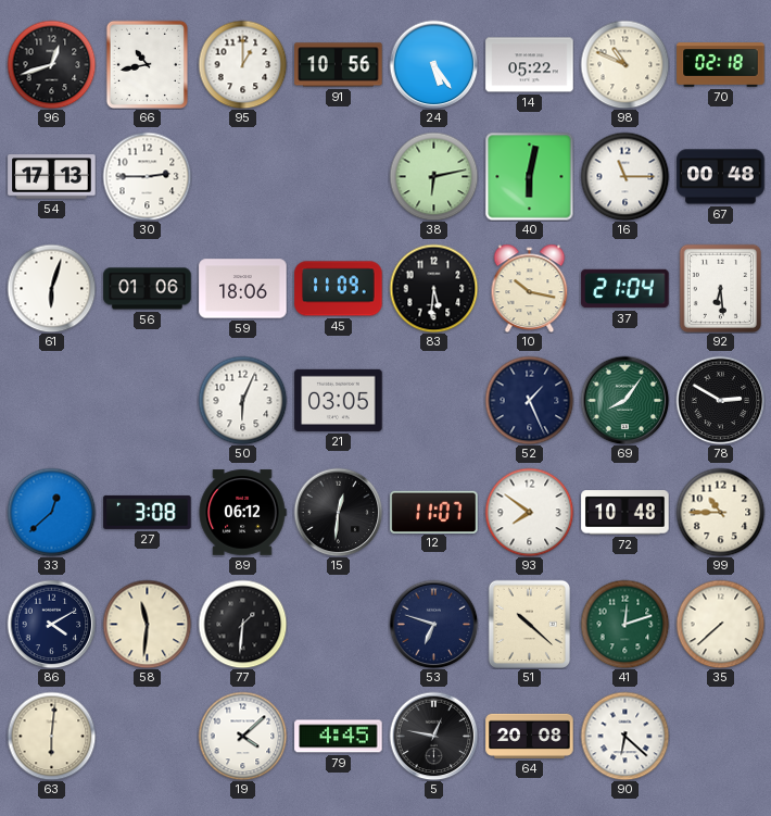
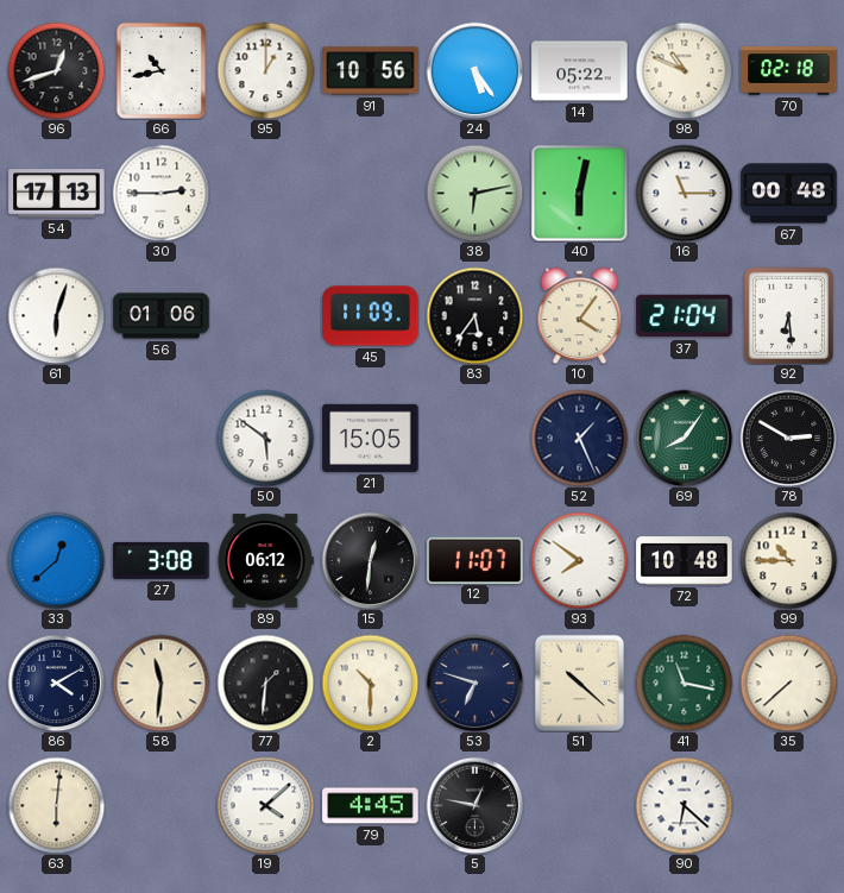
59: 18:06 -> none
83: 5:31 -> 5:36
10: 10:17 -> 4:06
50: 6:04 -> 5:51
21: 03:05 -> 15:05
2: none -> 10:30
41: 12:12 -> 11:17
64: 20:08 -> none
